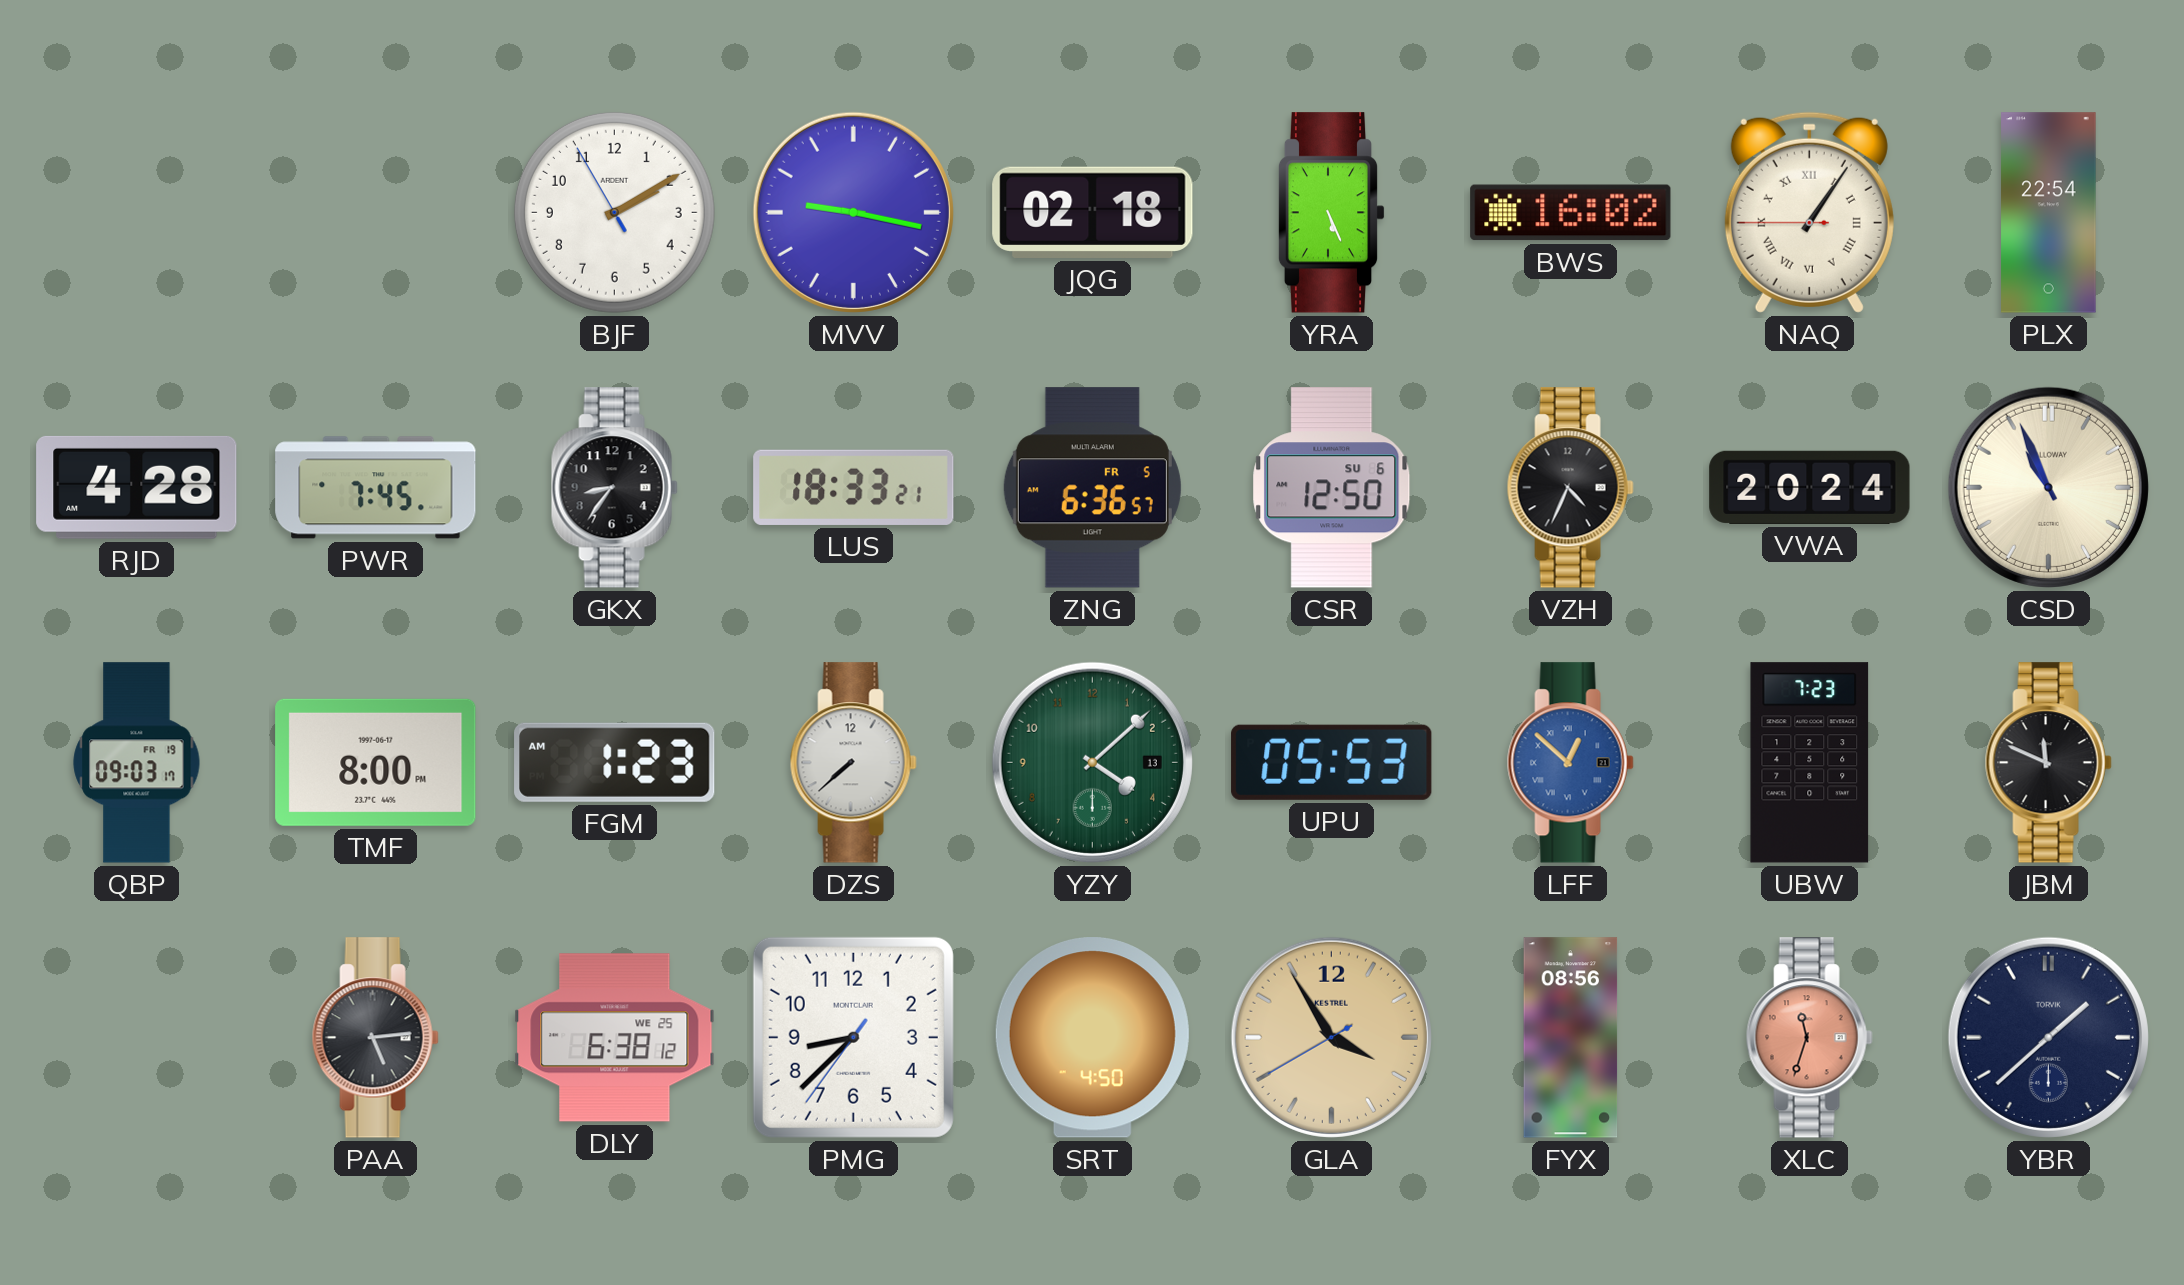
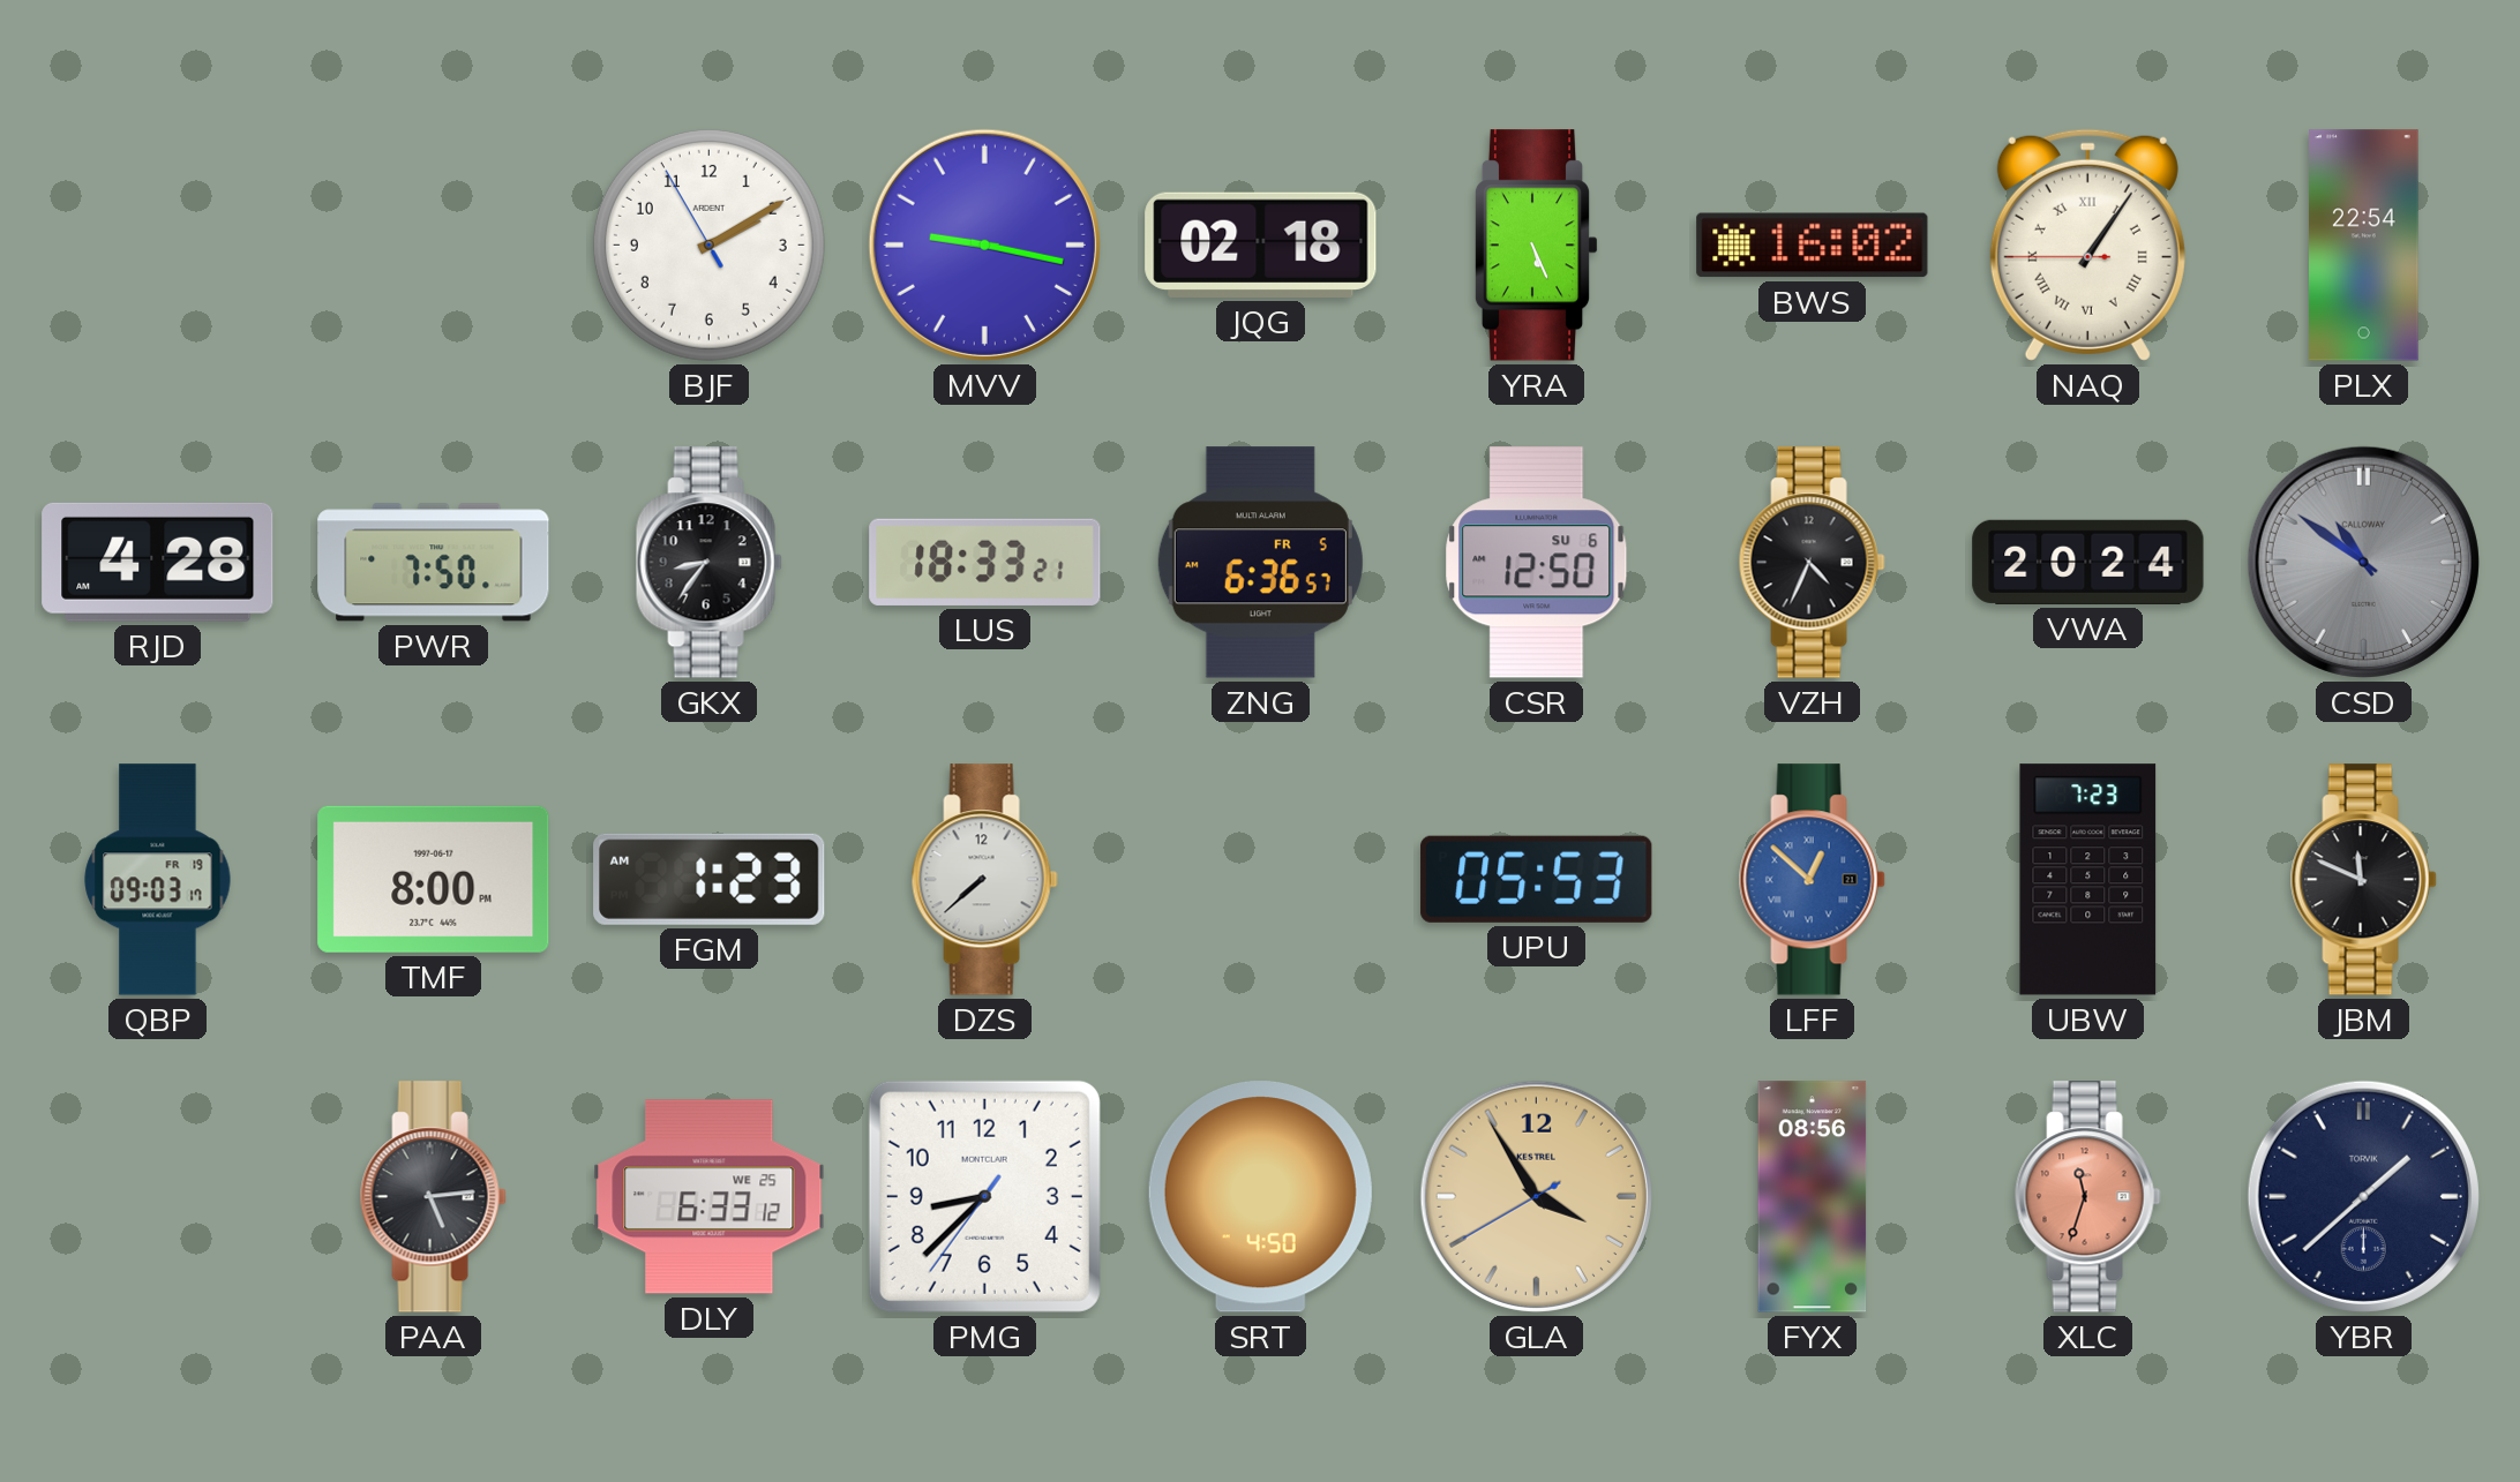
PWR: 7:45 -> 7:50
CSD: 10:56 -> 10:51
CSD dial: cream -> grey
YZY: 4:08 -> none
DLY: 6:38 -> 6:33
